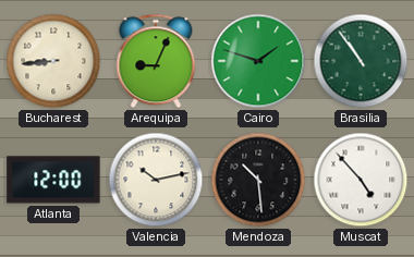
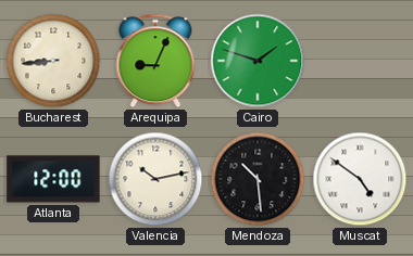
Brasilia: 10:54 -> none
Muscat: 4:53 -> 4:51
